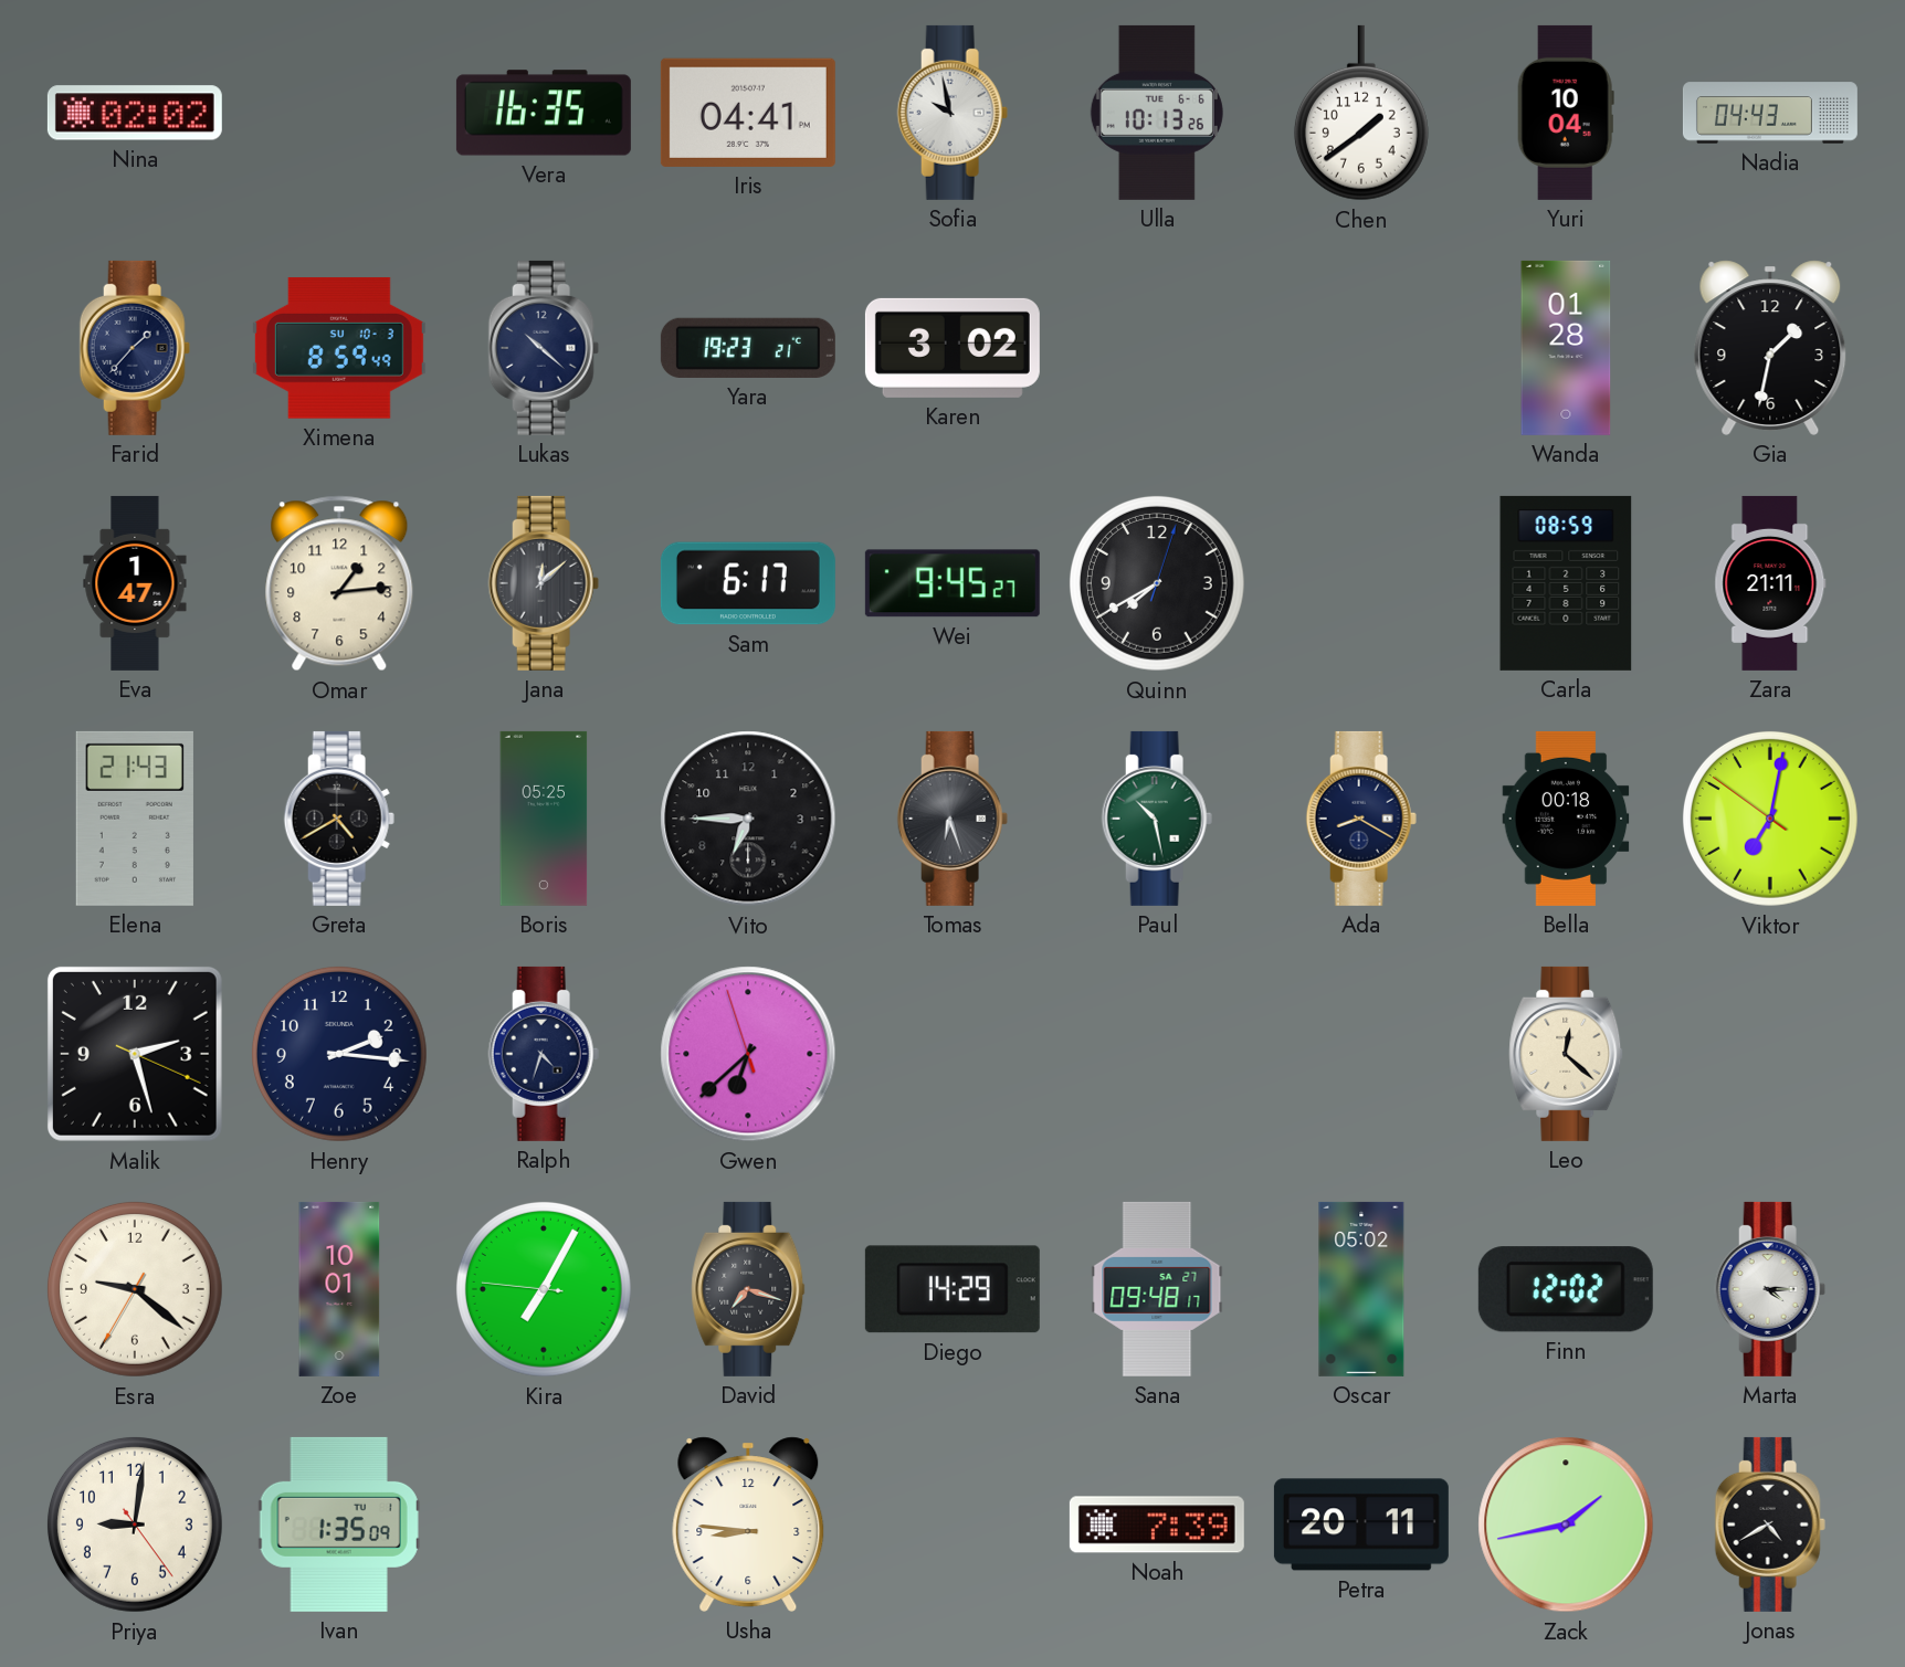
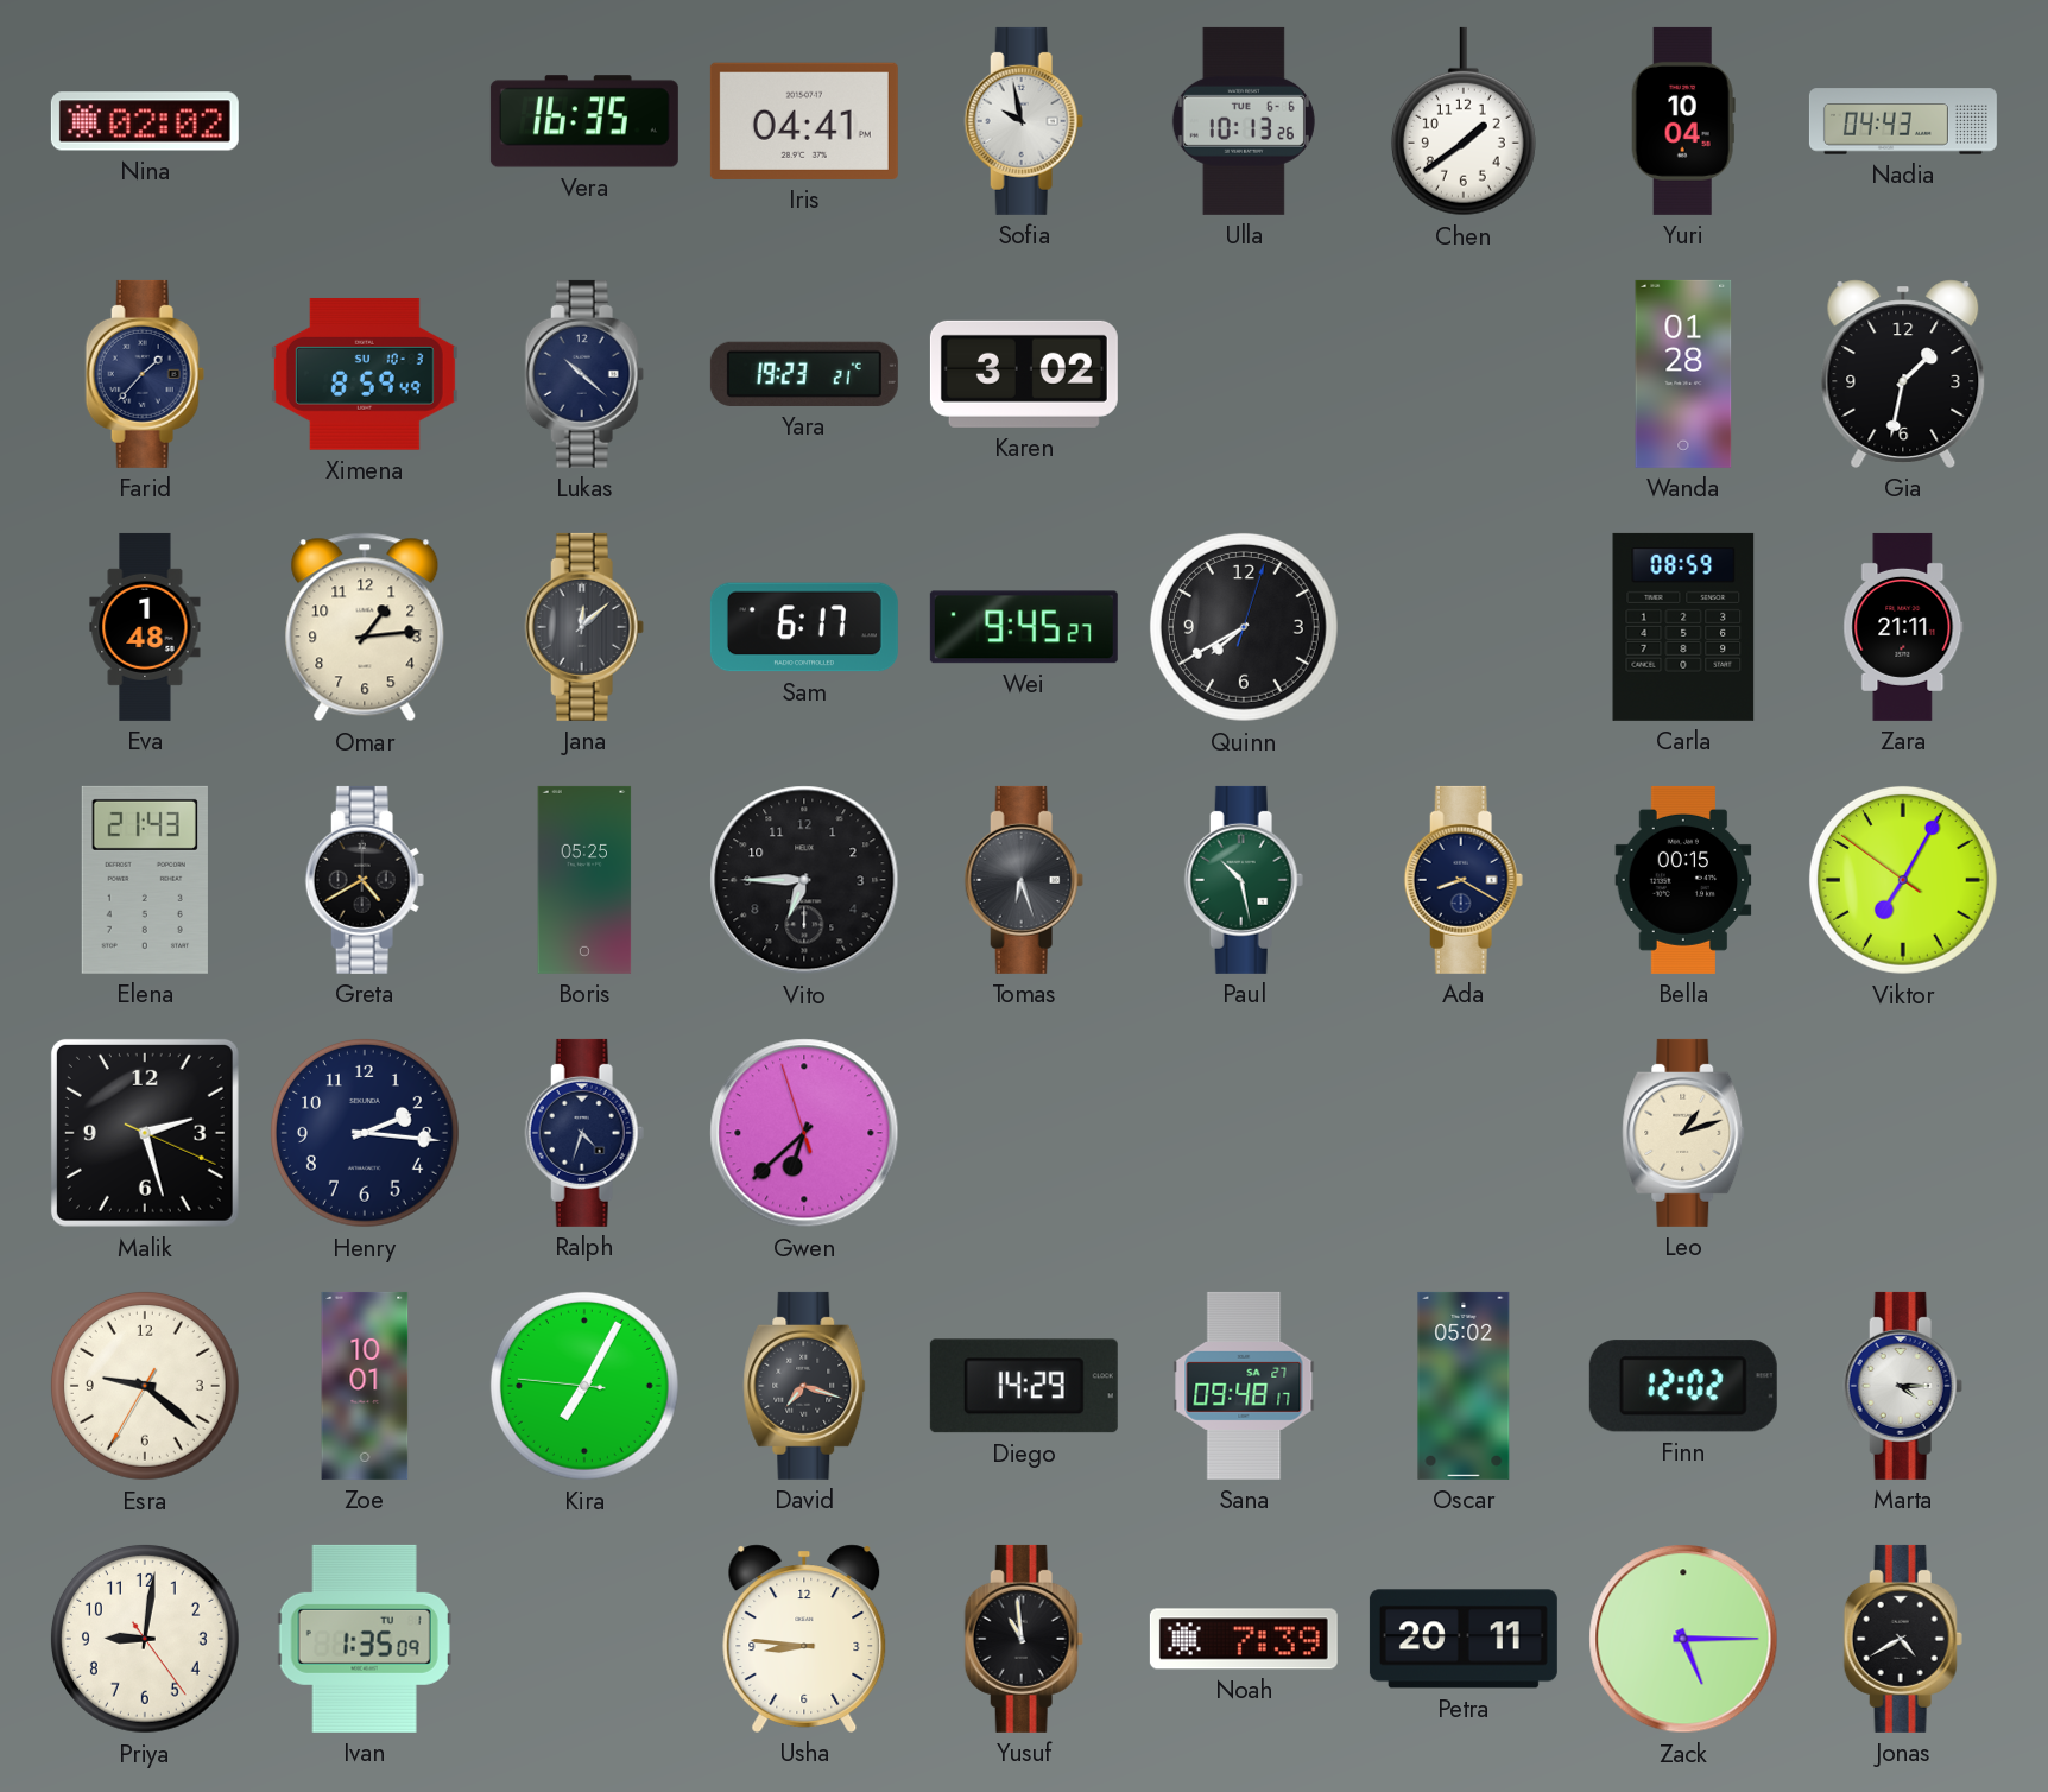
Eva: 1:47 -> 1:48
Bella: 00:18 -> 00:15
Viktor: 7:01 -> 7:04
Leo: 12:22 -> 1:12
Yusuf: none -> 10:59
Zack: 1:43 -> 5:15
